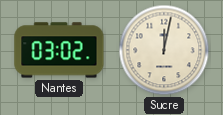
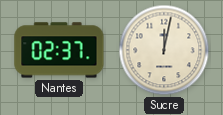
Nantes: 03:02 -> 02:37
